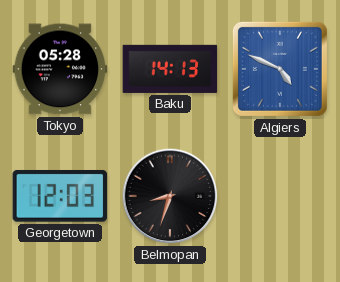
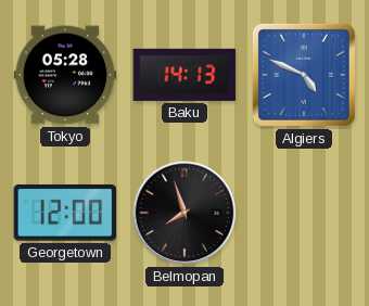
Georgetown: 12:03 -> 12:00
Belmopan: 8:33 -> 7:57
